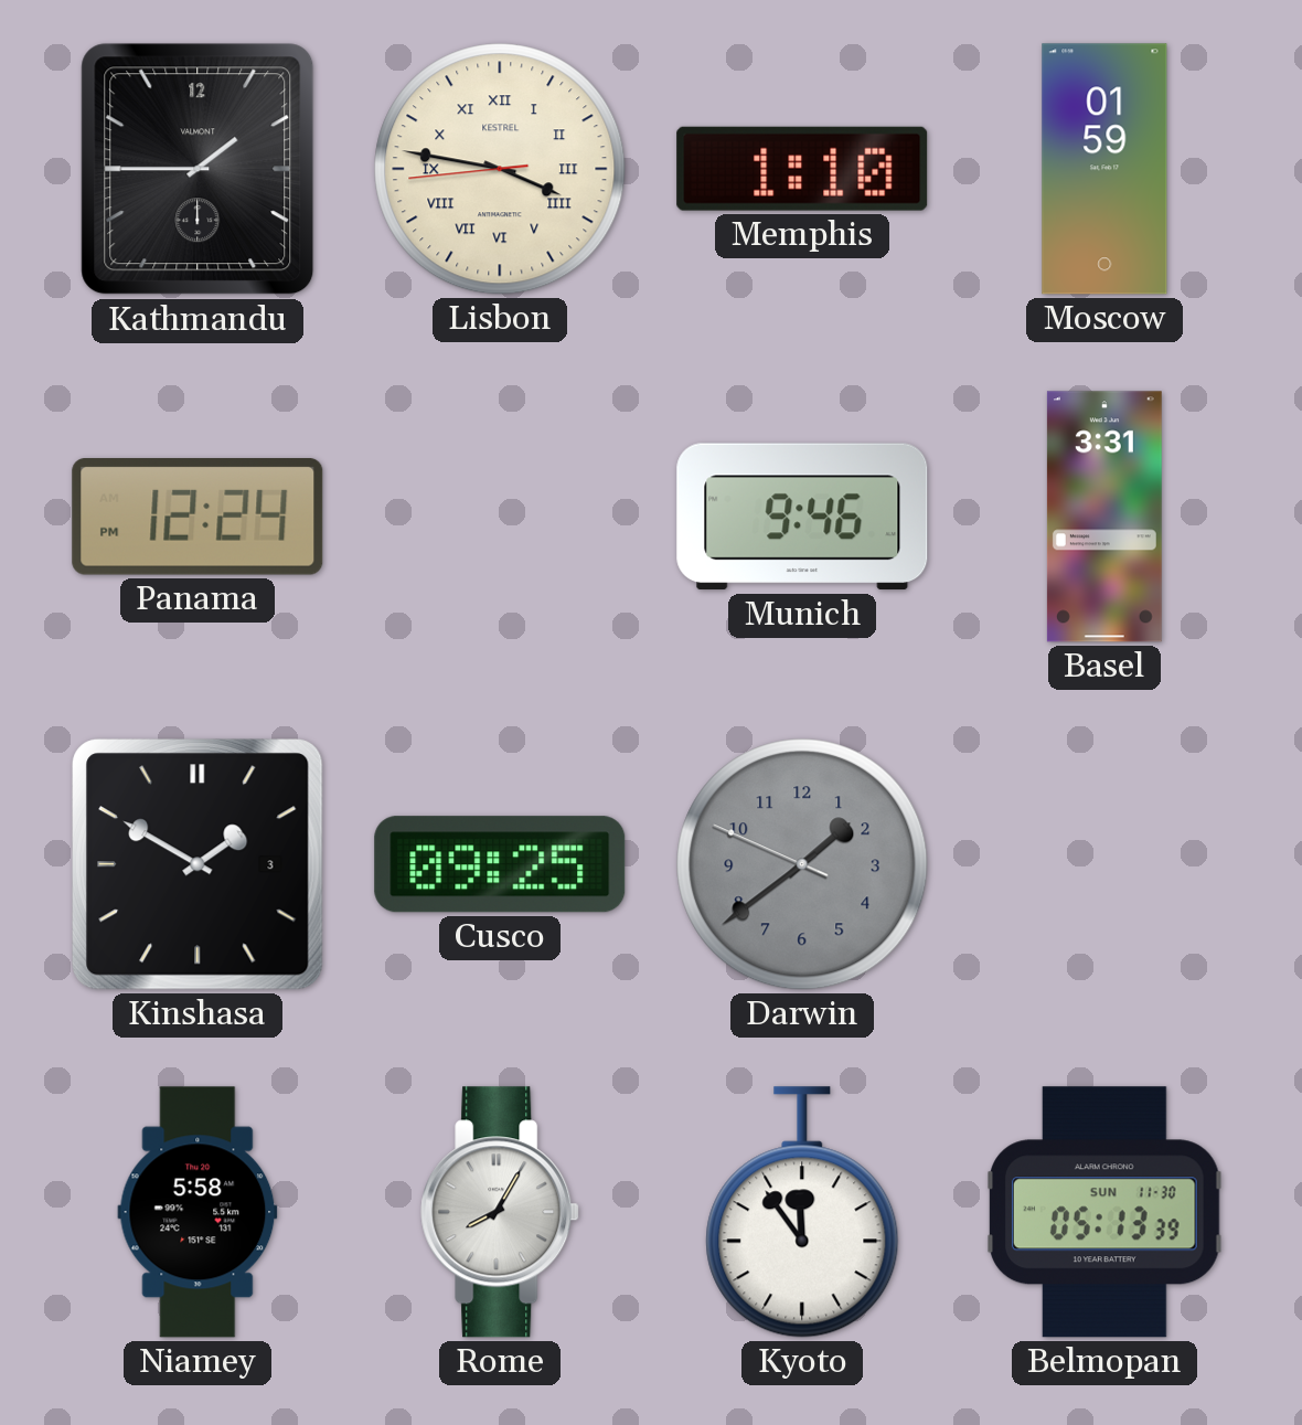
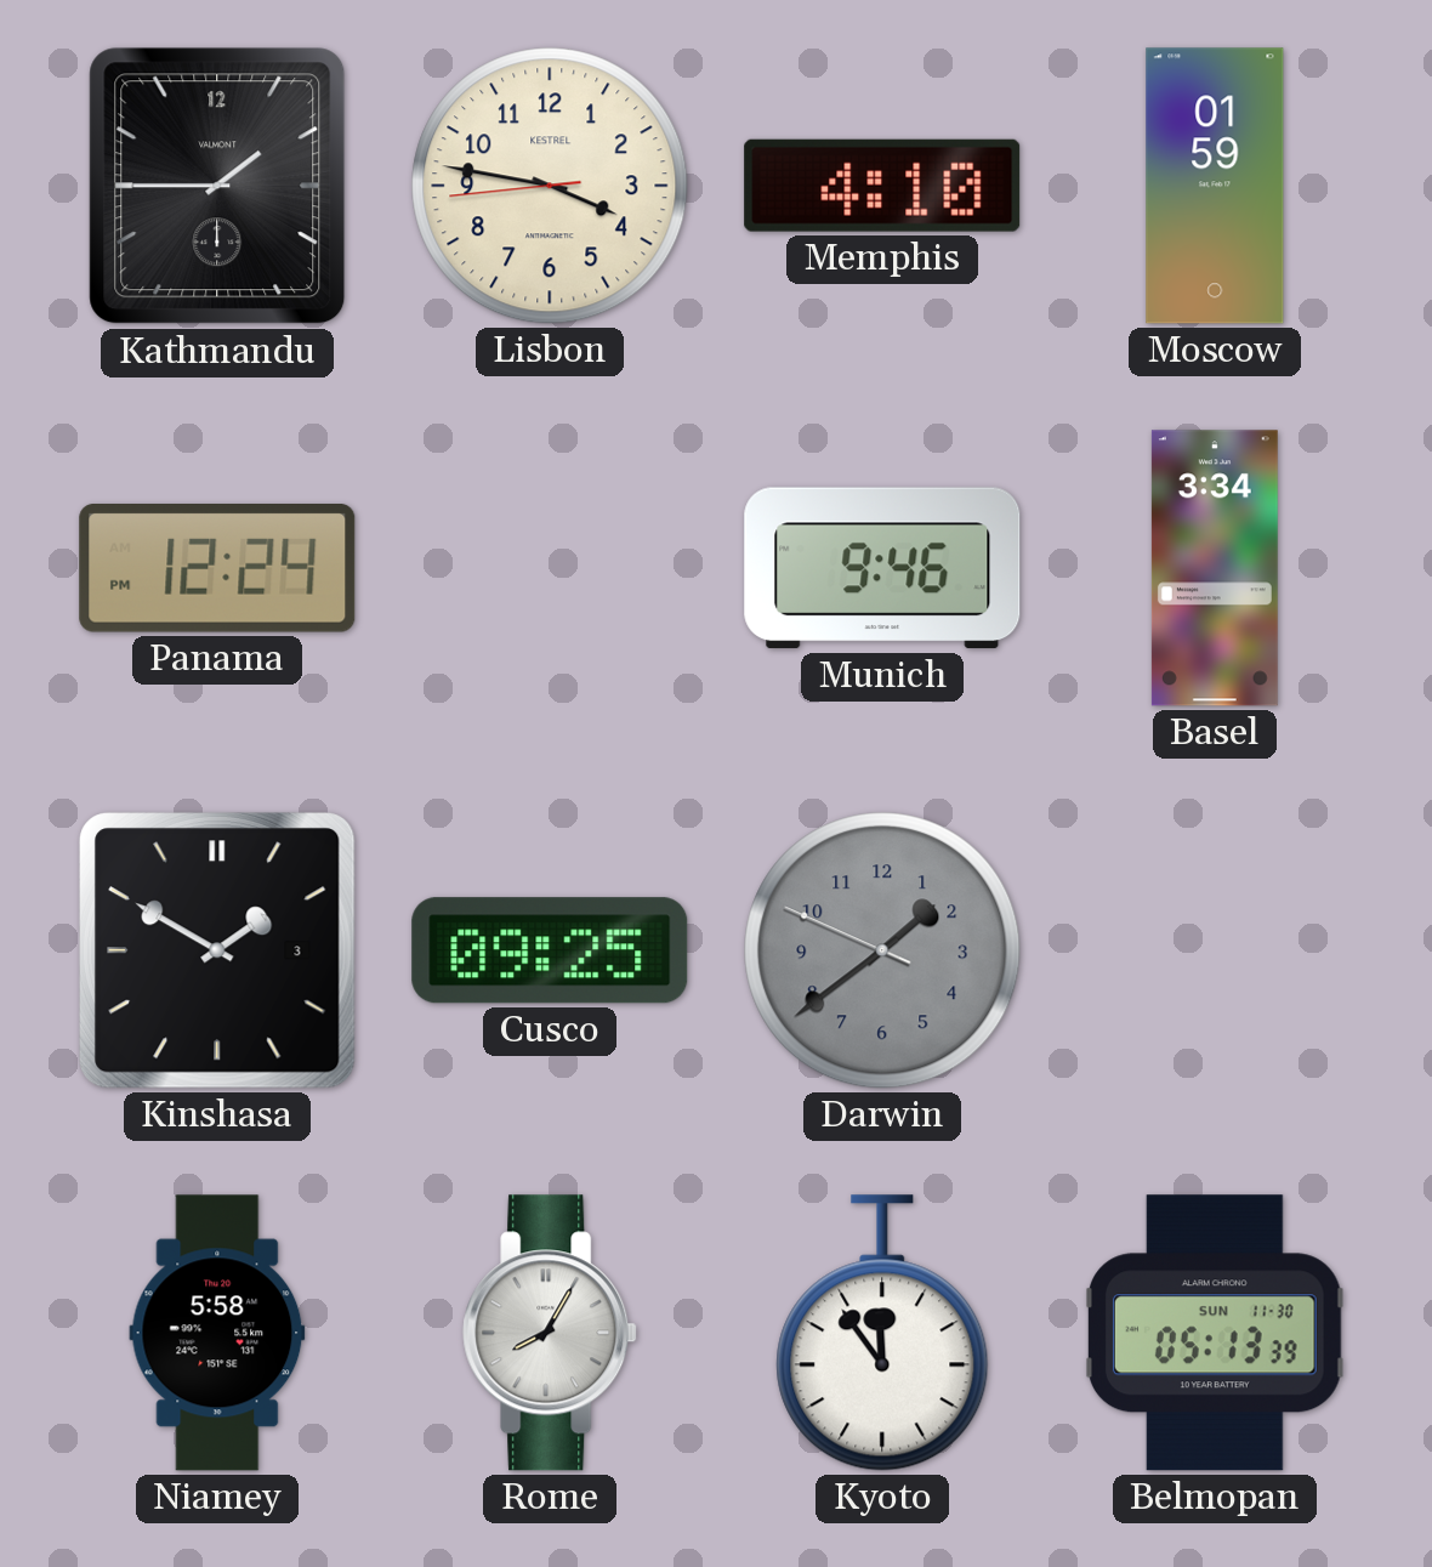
Lisbon numerals: Roman -> Arabic
Memphis: 1:10 -> 4:10
Basel: 3:31 -> 3:34
